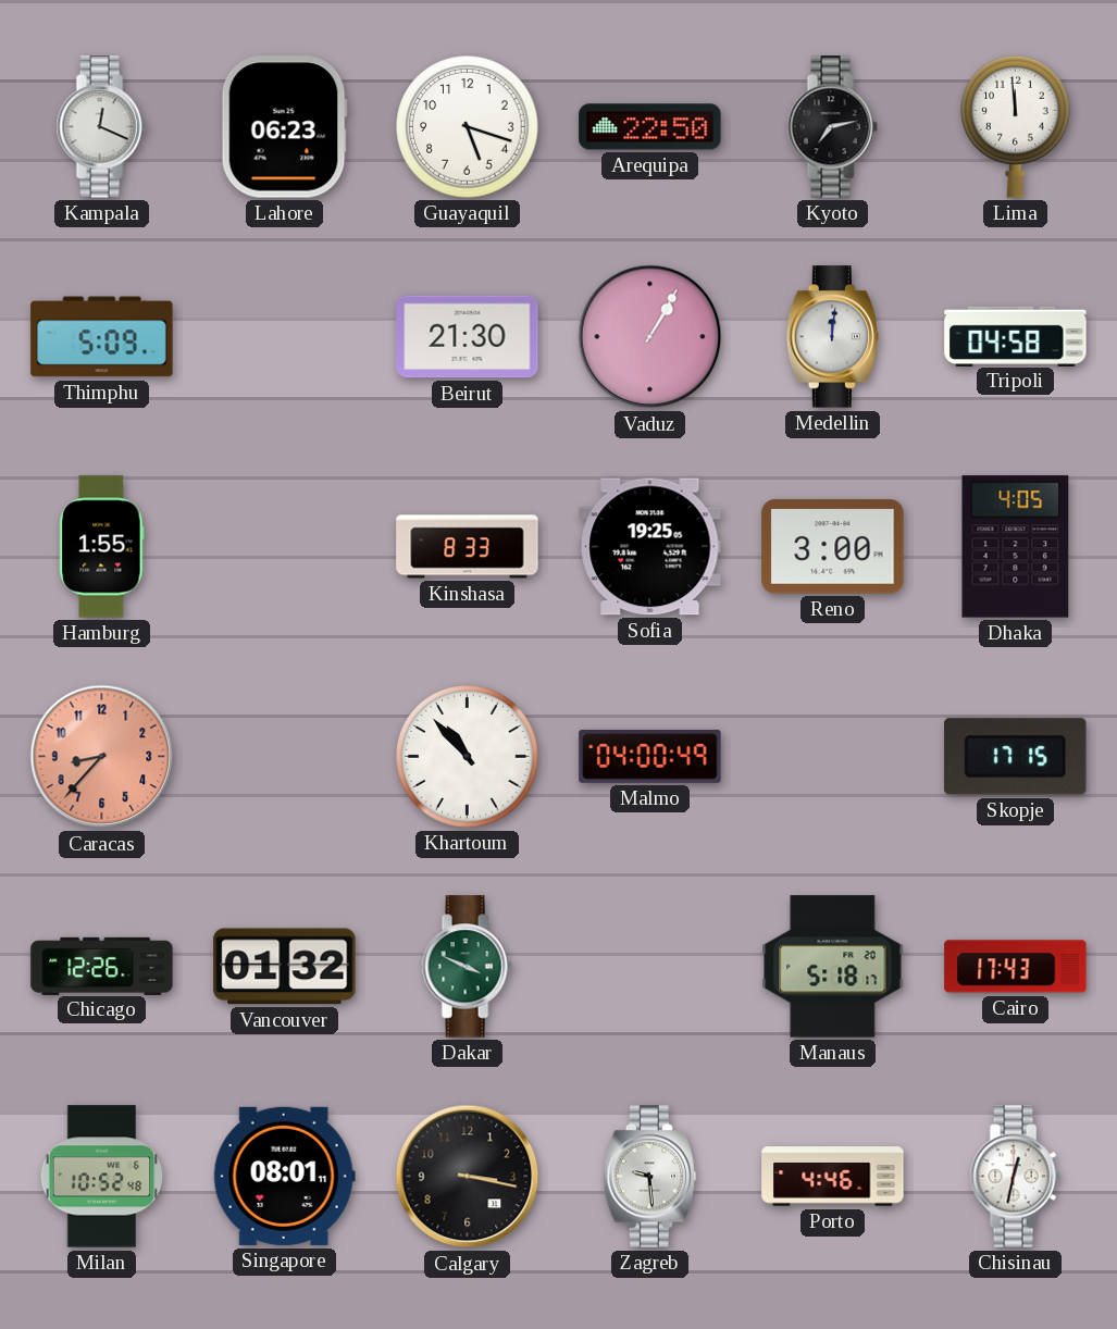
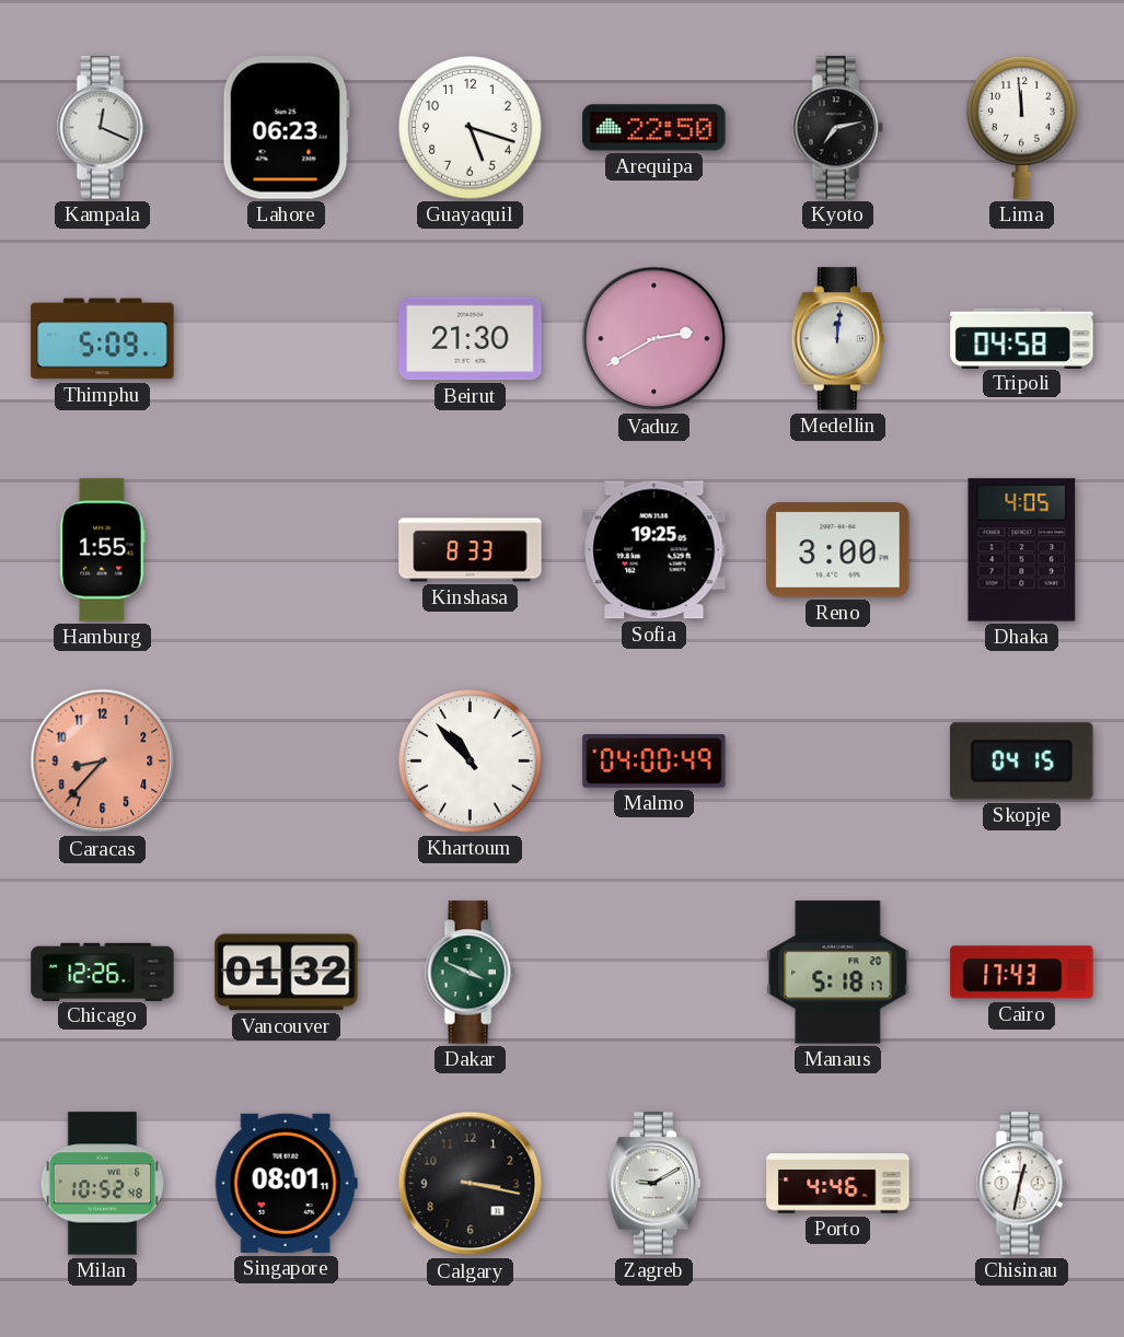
Vaduz: 1:05 -> 2:40
Skopje: 17:15 -> 04:15
Zagreb: 9:29 -> 9:10
